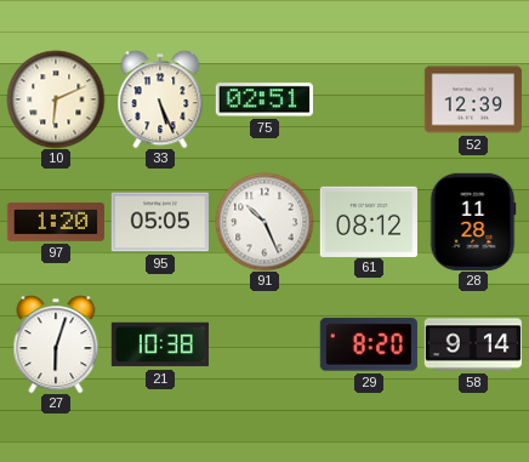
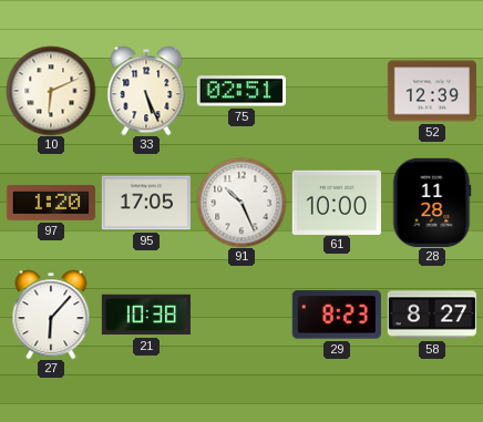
95: 05:05 -> 17:05
61: 08:12 -> 10:00
27: 6:03 -> 6:07
29: 8:20 -> 8:23
58: 9:14 -> 8:27
